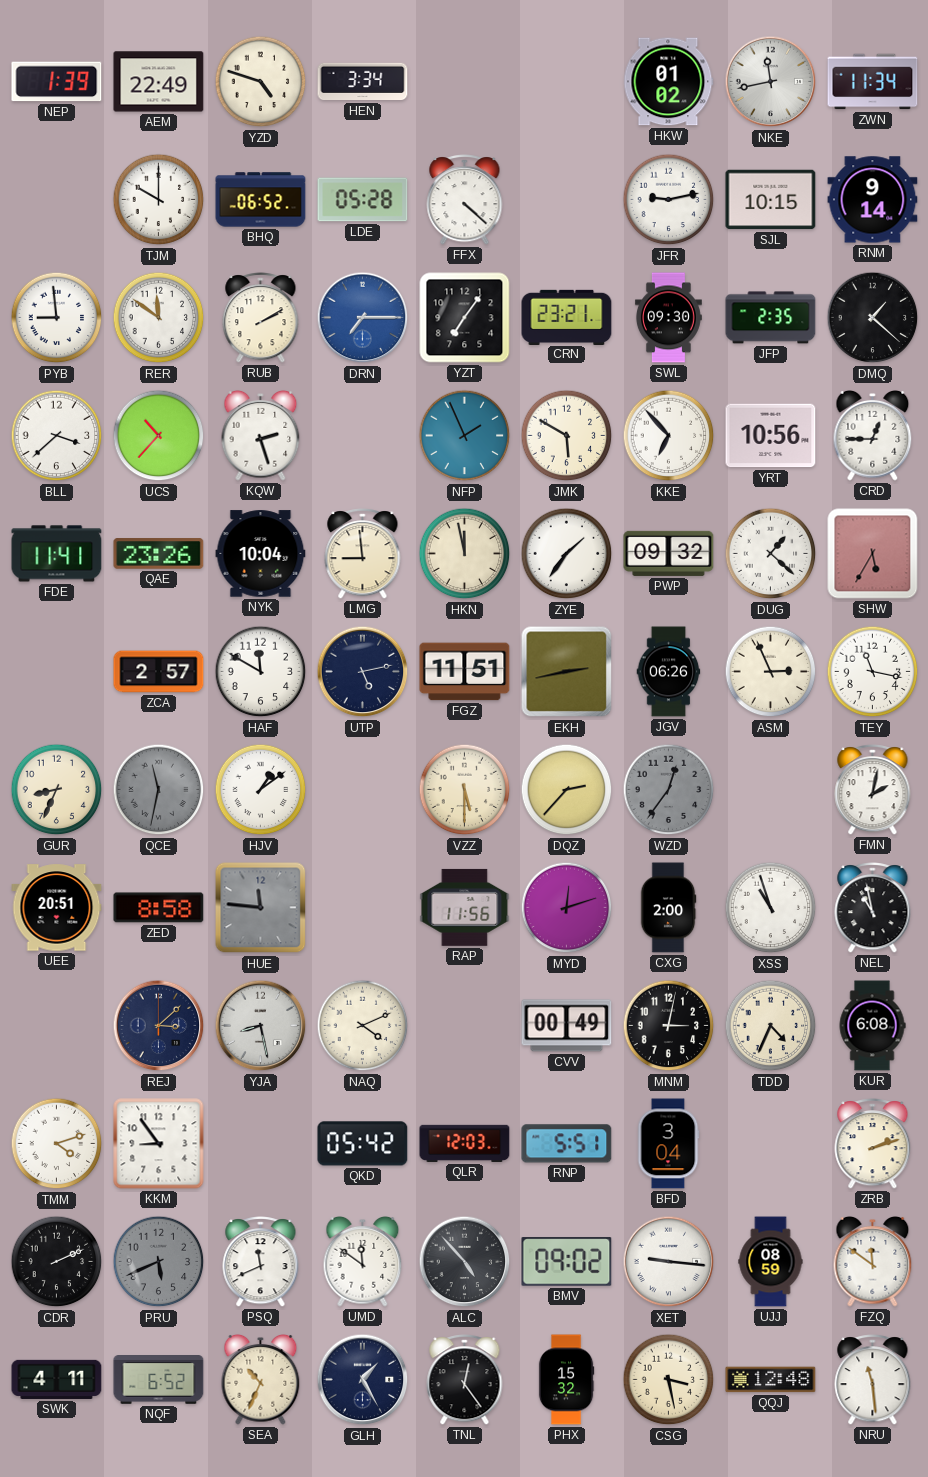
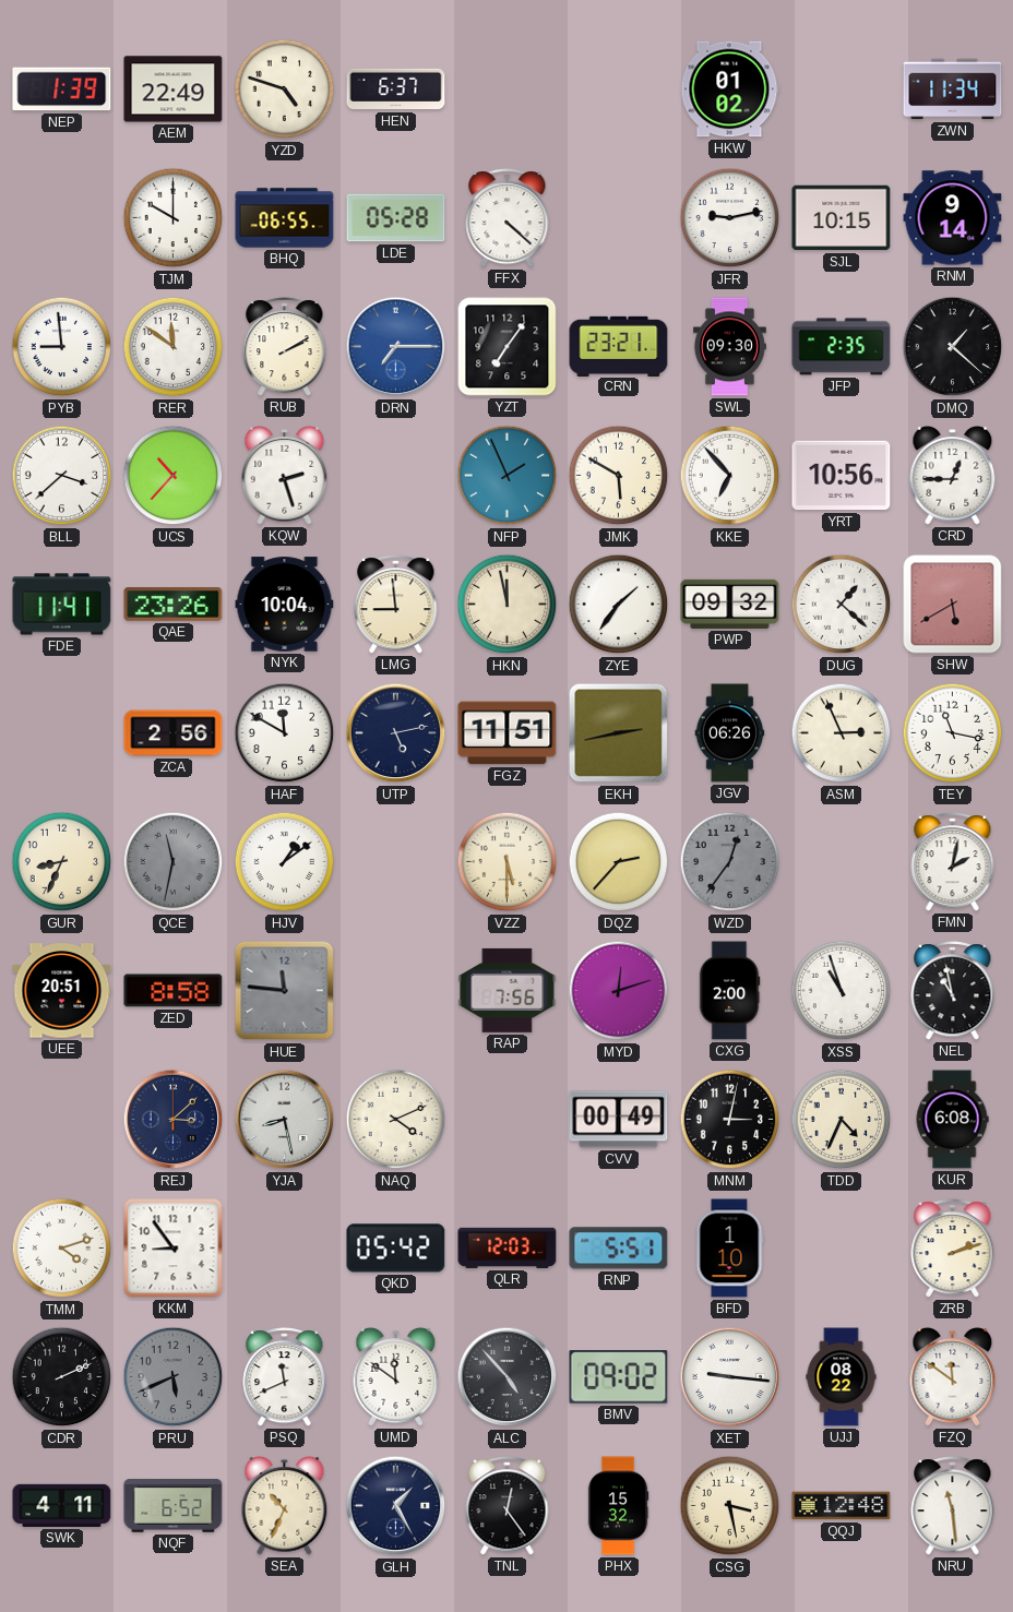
HEN: 3:34 -> 6:37
NKE: 11:43 -> none
BHQ: 06:52 -> 06:55
SHW: 5:35 -> 5:40
ZCA: 2:57 -> 2:56
RAP: 11:56 -> 7:56
BFD: 3:04 -> 1:10
UJJ: 08:59 -> 08:22
